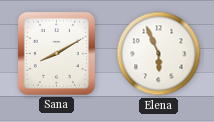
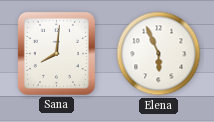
Sana: 8:10 -> 8:01
